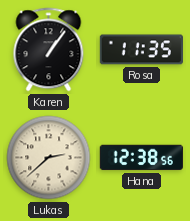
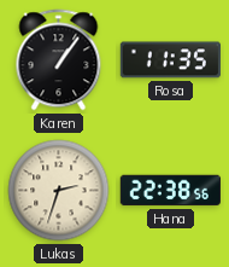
Lukas: 2:38 -> 2:33
Hana: 12:38 -> 22:38
